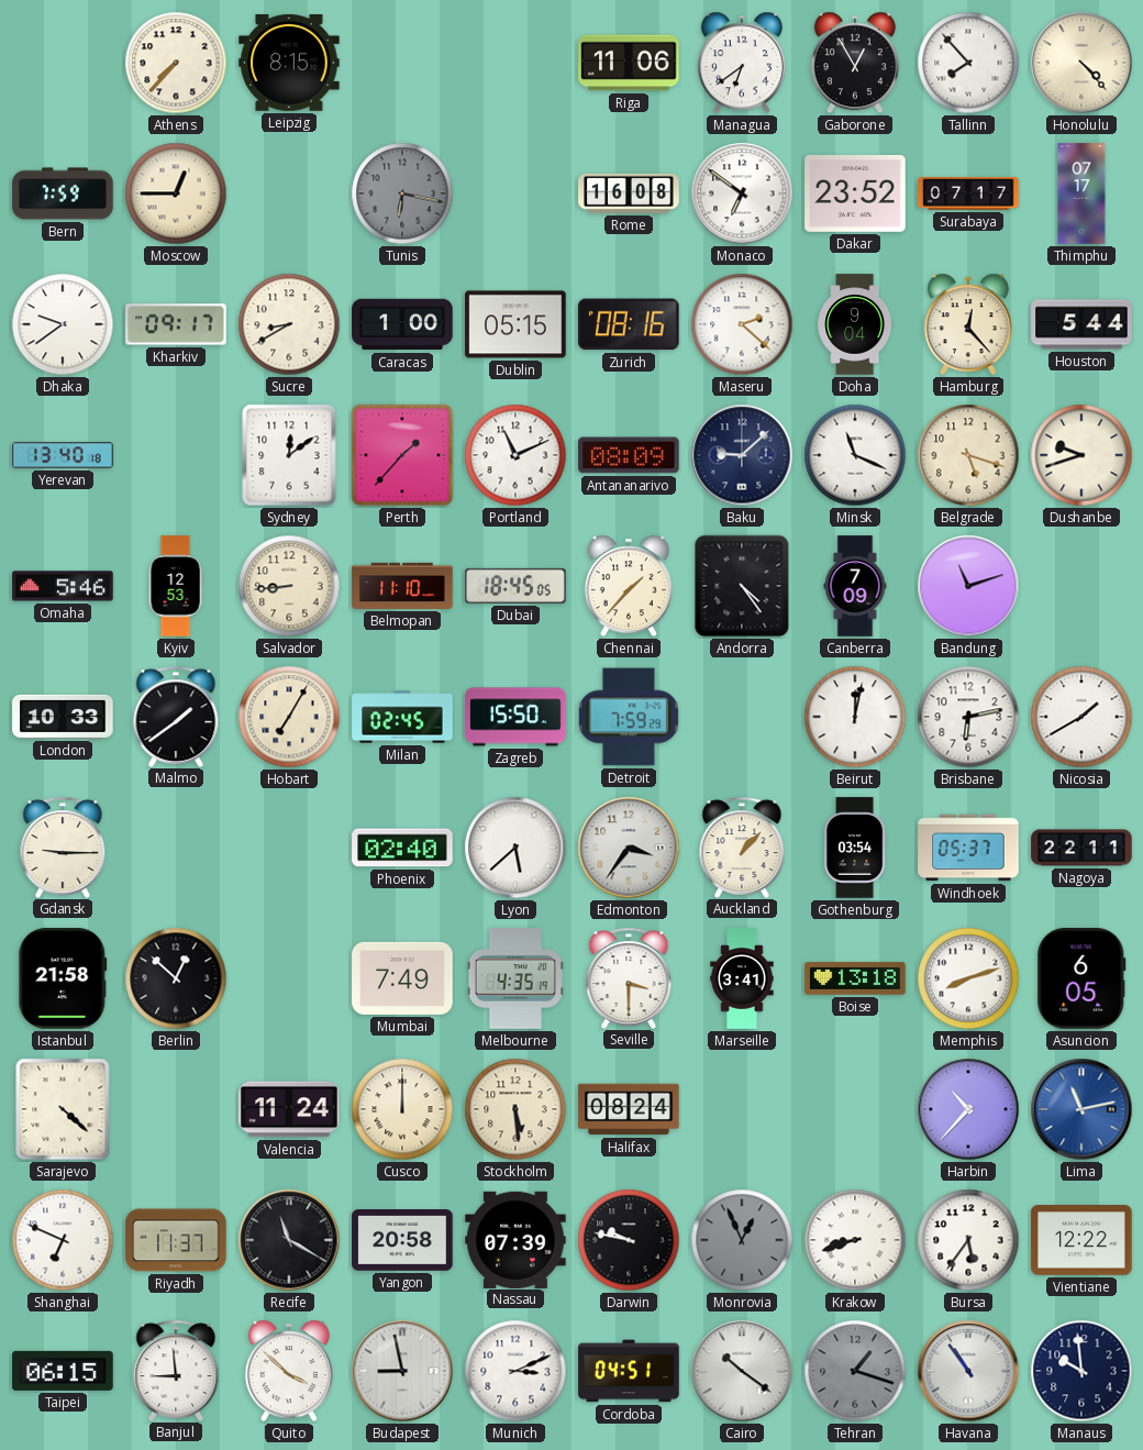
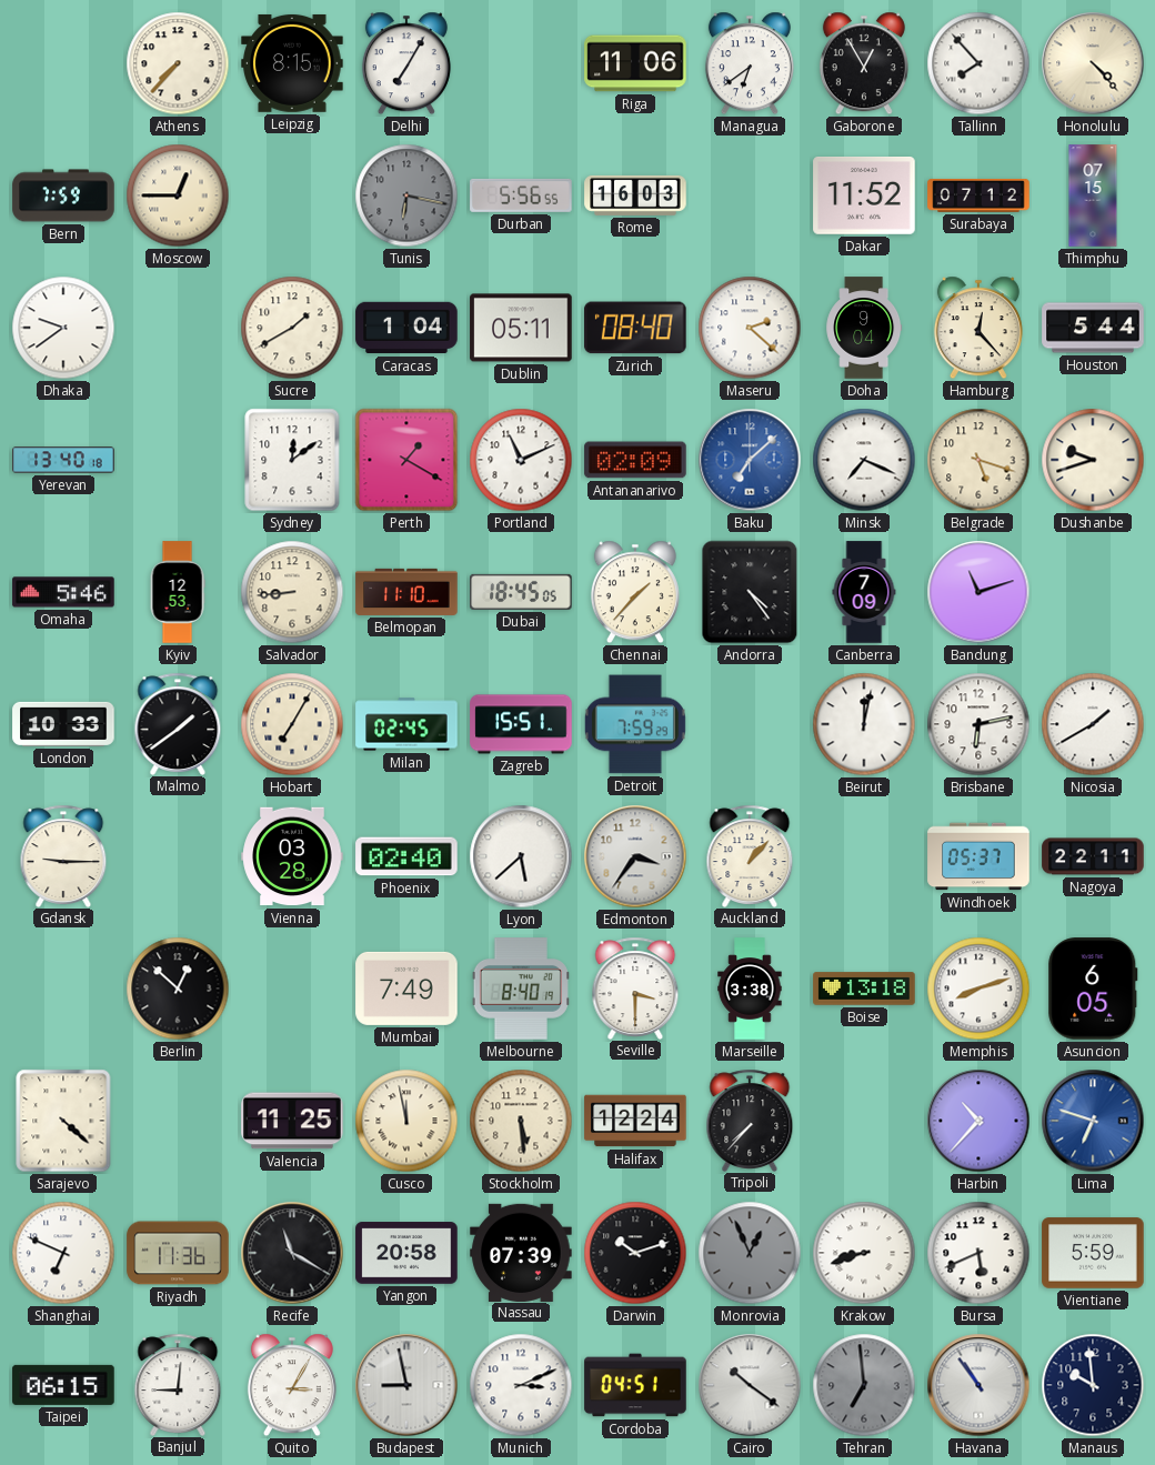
Delhi: none -> 7:05
Durban: none -> 5:56
Rome: 16:08 -> 16:03
Monaco: 6:51 -> none
Dakar: 23:52 -> 11:52
Surabaya: 07:17 -> 07:12
Thimphu: 07:17 -> 07:15
Kharkiv: 09:17 -> none
Sucre: 8:40 -> 1:40
Caracas: 1:00 -> 1:04
Dublin: 05:15 -> 05:11
Zurich: 08:16 -> 08:40
Perth: 1:37 -> 1:20
Antananarivo: 08:09 -> 02:09
Baku: 9:08 -> 7:08
Baku dial: navy -> blue
Minsk: 11:19 -> 7:19
Zagreb: 15:50 -> 15:51
Vienna: none -> 03:28
Gothenburg: 03:54 -> none
Istanbul: 21:58 -> none
Melbourne: 4:35 -> 8:40
Marseille: 3:41 -> 3:38
Valencia: 11:24 -> 11:25
Cusco: 12:00 -> 11:58
Halifax: 08:24 -> 12:24
Tripoli: none -> 7:37
Lima: 11:13 -> 6:48
Riyadh: 11:37 -> 11:36
Darwin: 9:47 -> 10:12
Bursa: 5:36 -> 5:41
Vientiane: 12:22 -> 5:59
Banjul: 8:59 -> 9:01
Quito: 3:52 -> 3:05
Tehran: 1:18 -> 6:59
